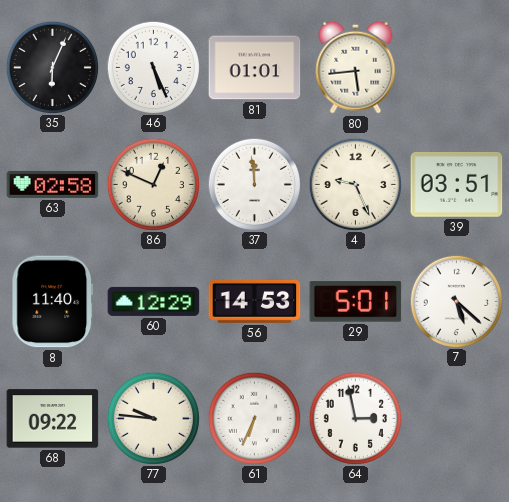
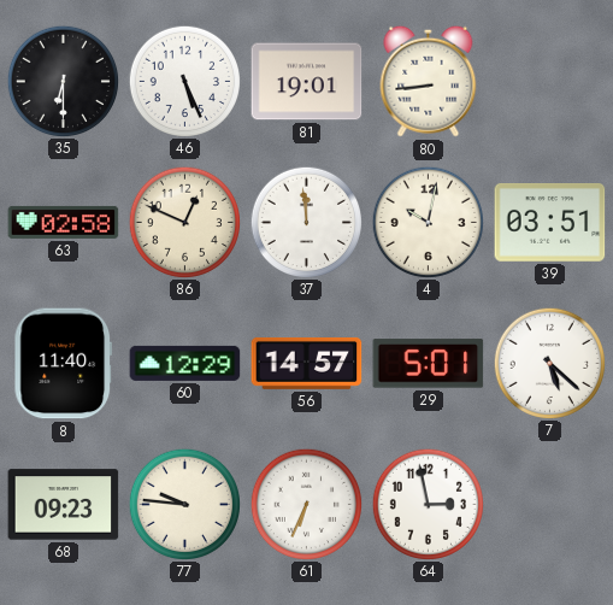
35: 6:04 -> 6:30
81: 01:01 -> 19:01
80: 5:44 -> 8:44
4: 9:26 -> 10:02
56: 14:53 -> 14:57
68: 09:22 -> 09:23
